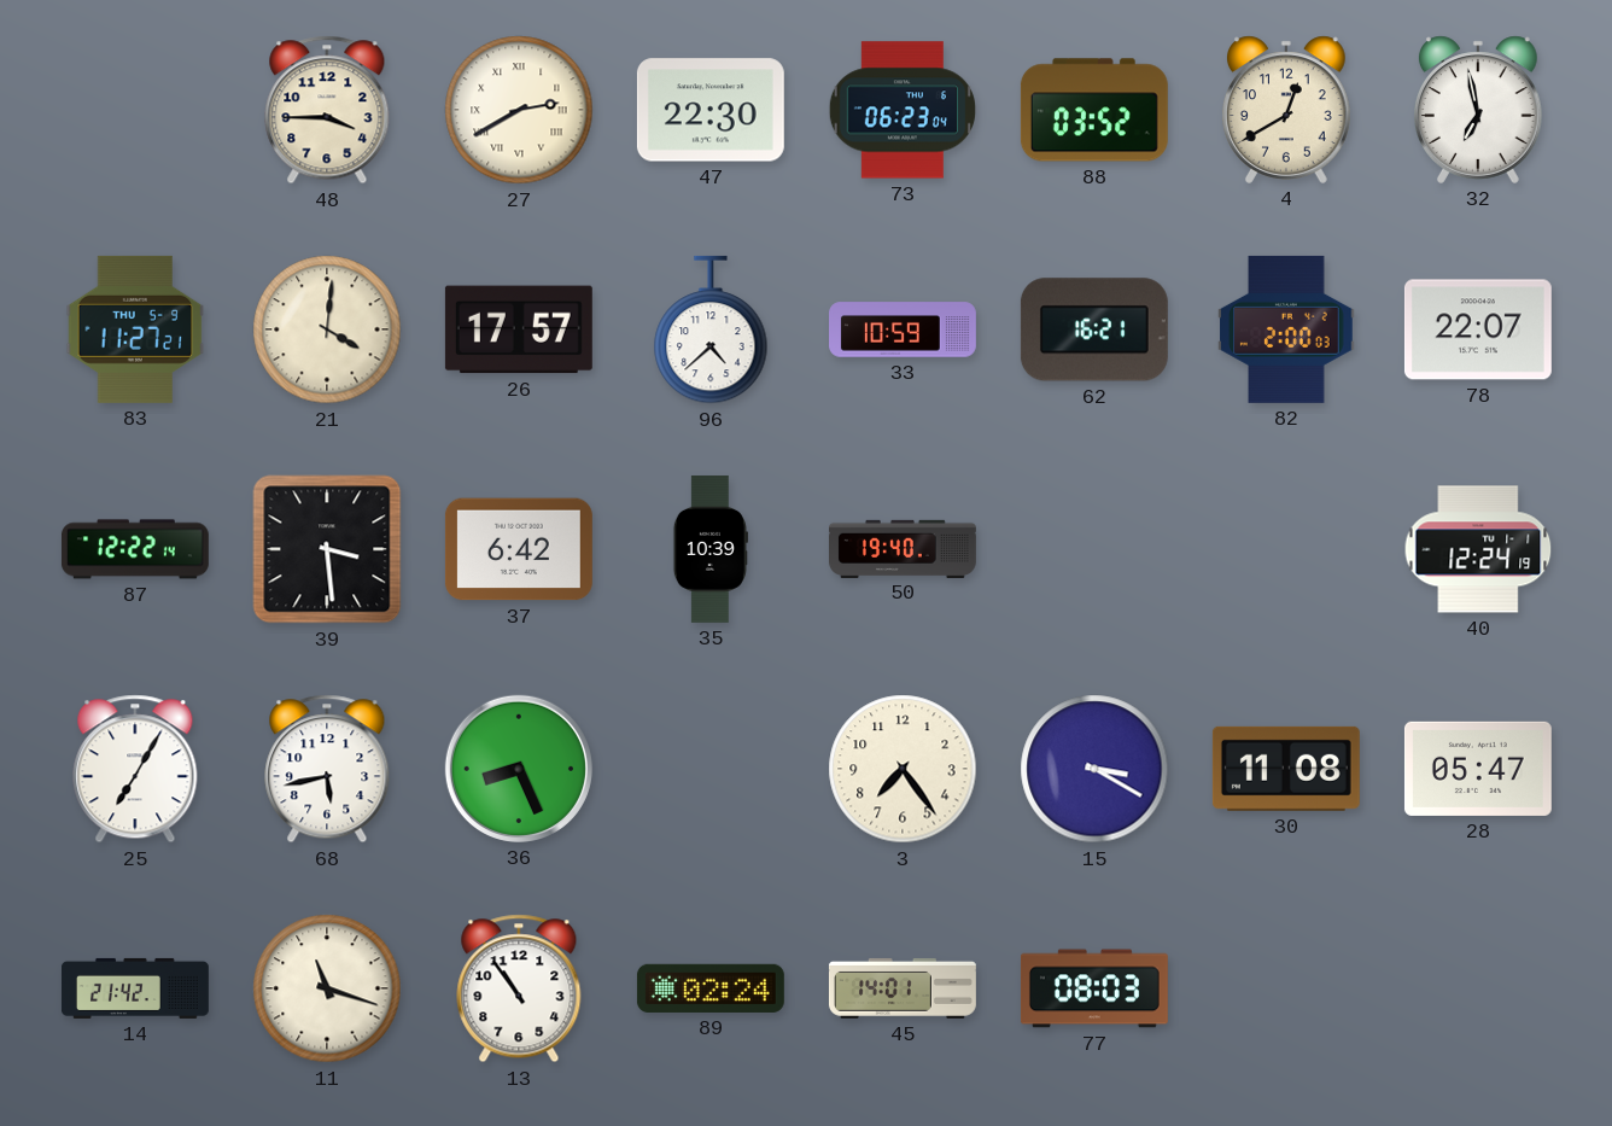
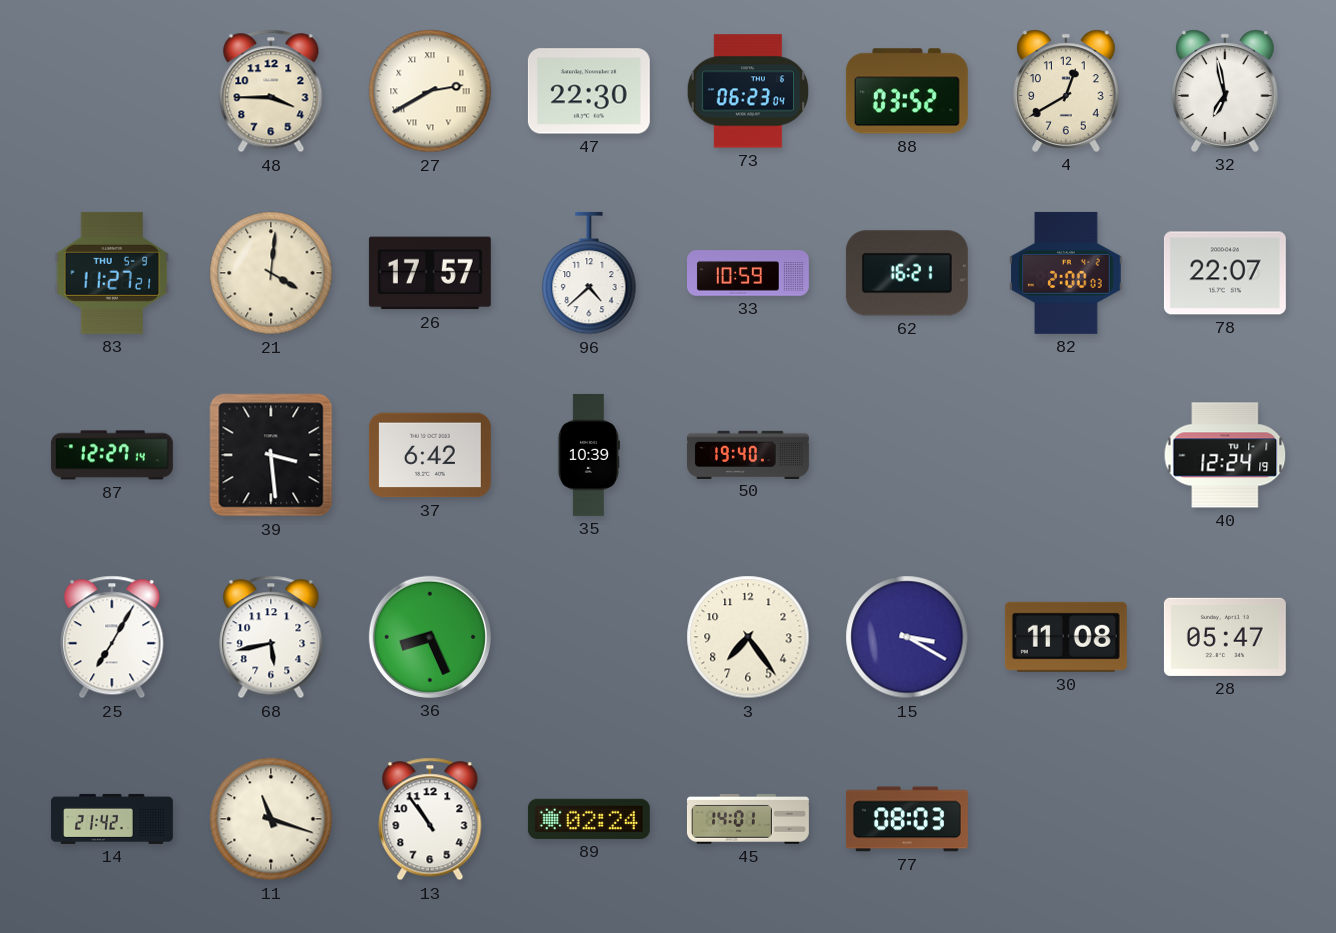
87: 12:22 -> 12:27
